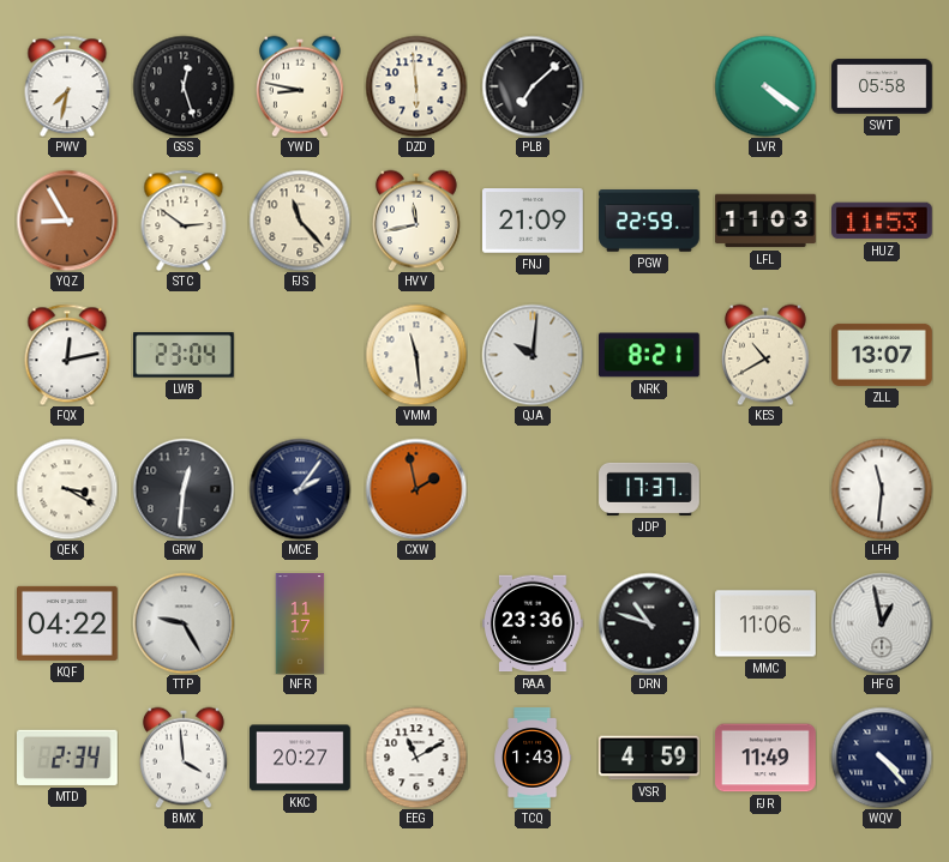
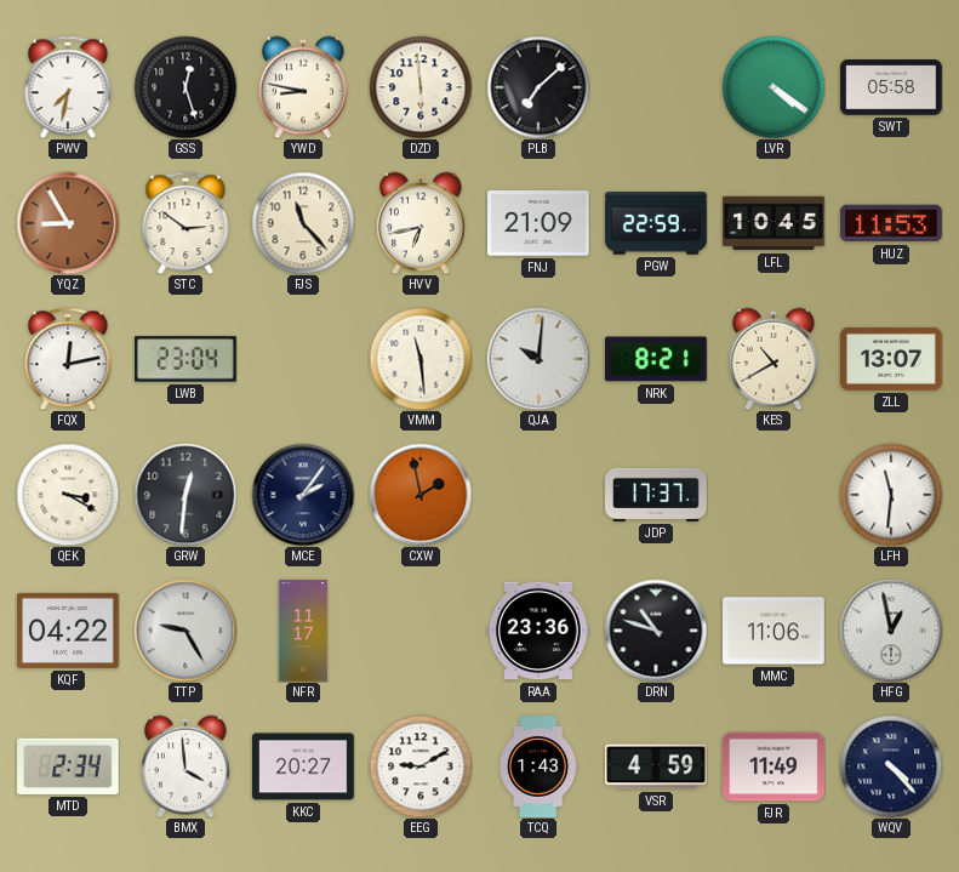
HVV: 11:43 -> 6:43
LFL: 11:03 -> 10:45
EEG: 11:10 -> 9:10
